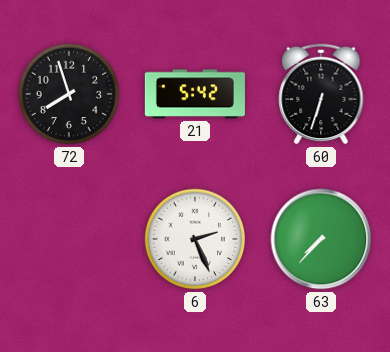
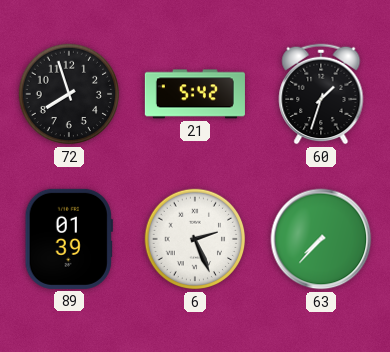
60: 6:33 -> 1:33
89: none -> 01:39
